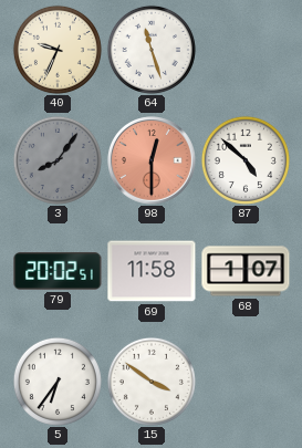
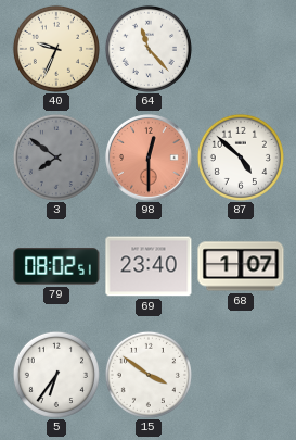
64: 11:27 -> 11:23
3: 8:06 -> 7:51
79: 20:02 -> 08:02
69: 11:58 -> 23:40
